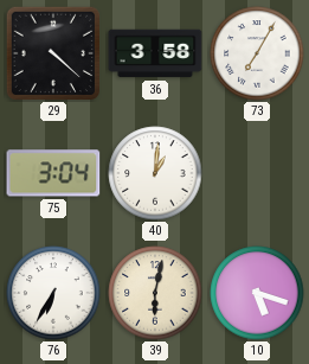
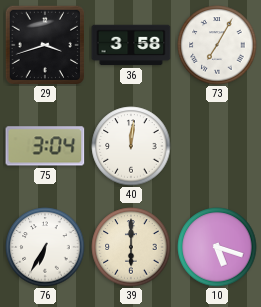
29: 4:22 -> 3:42
40: 1:01 -> 12:01
39: 6:02 -> 6:00
